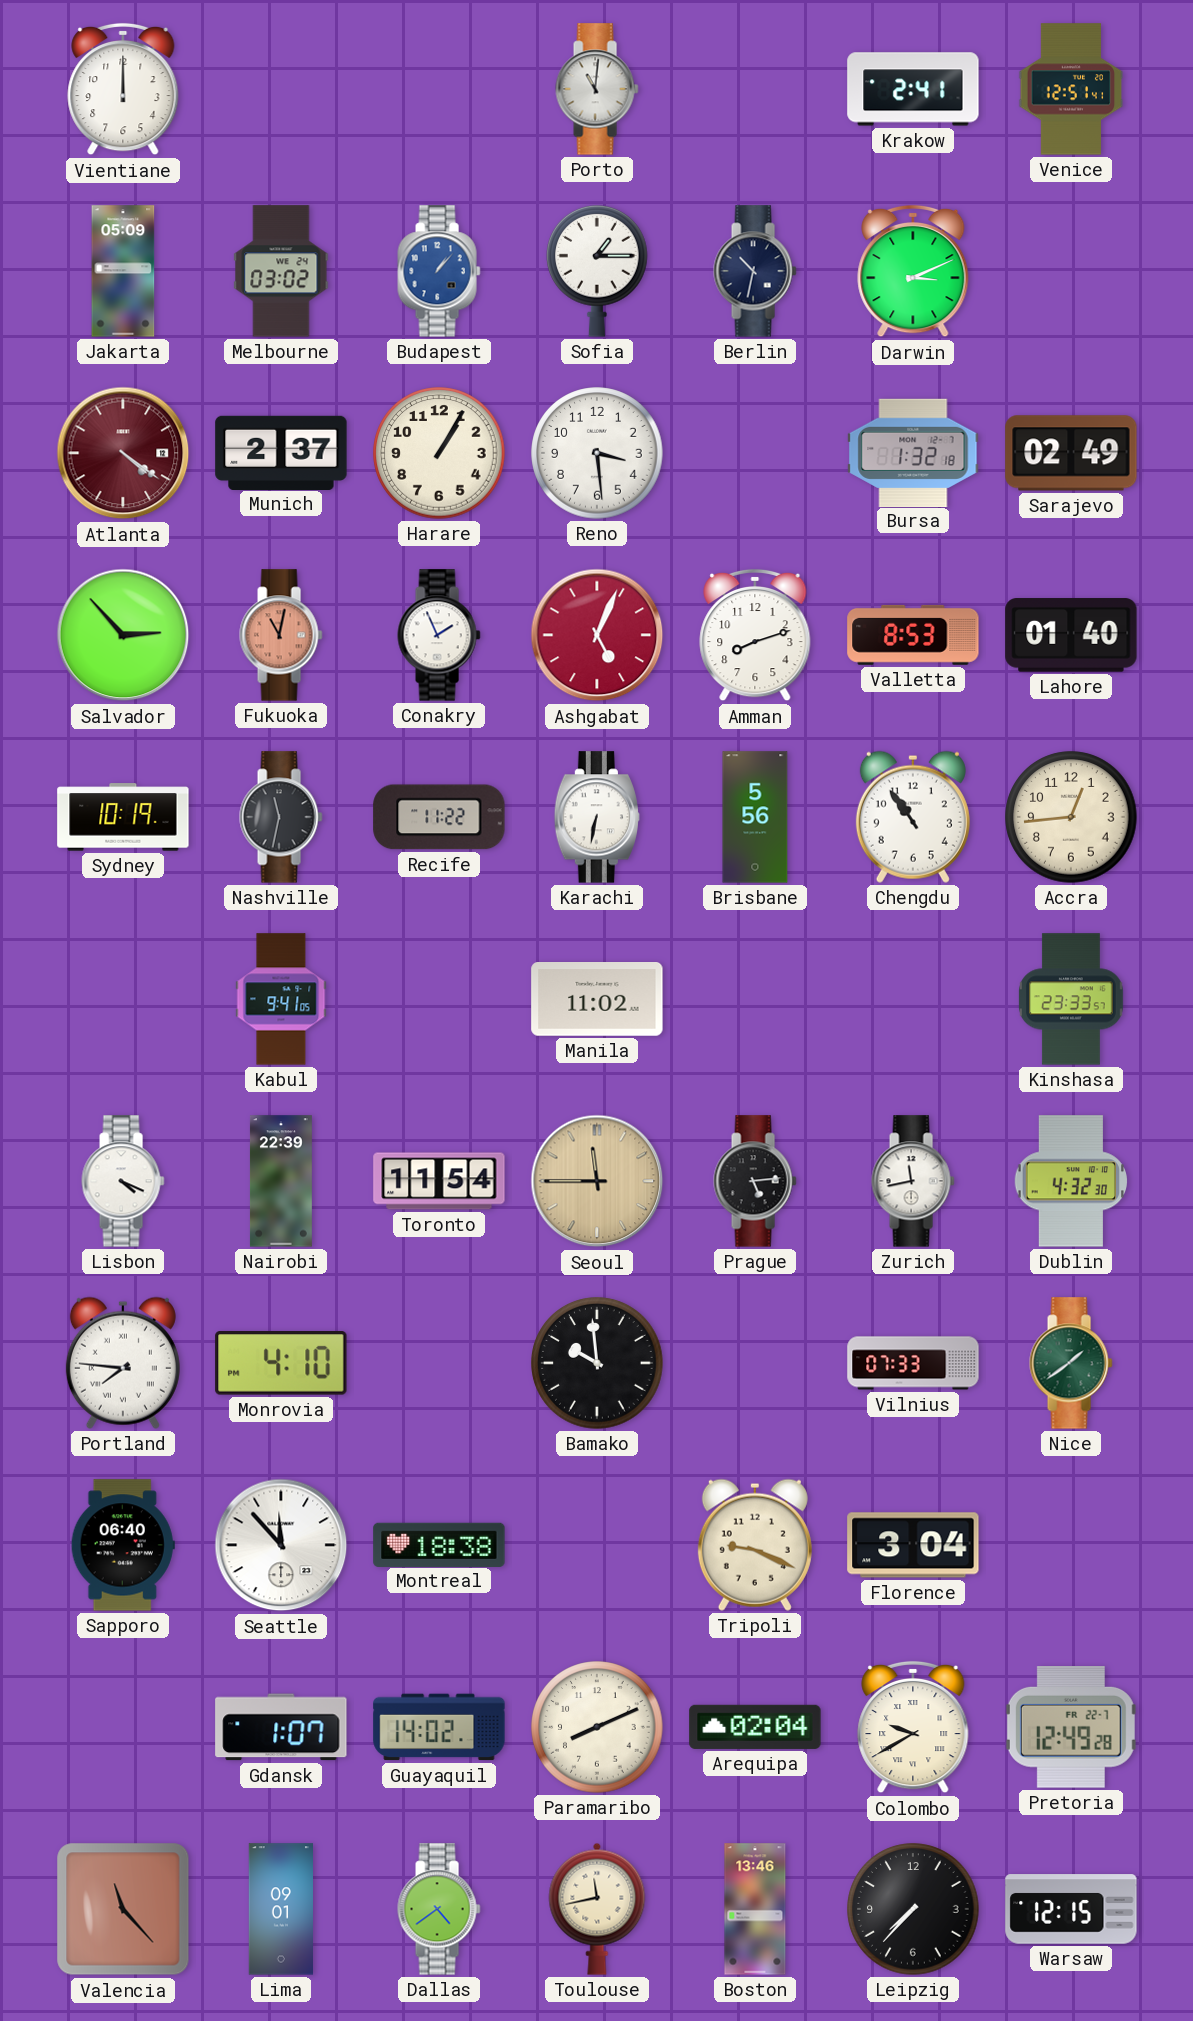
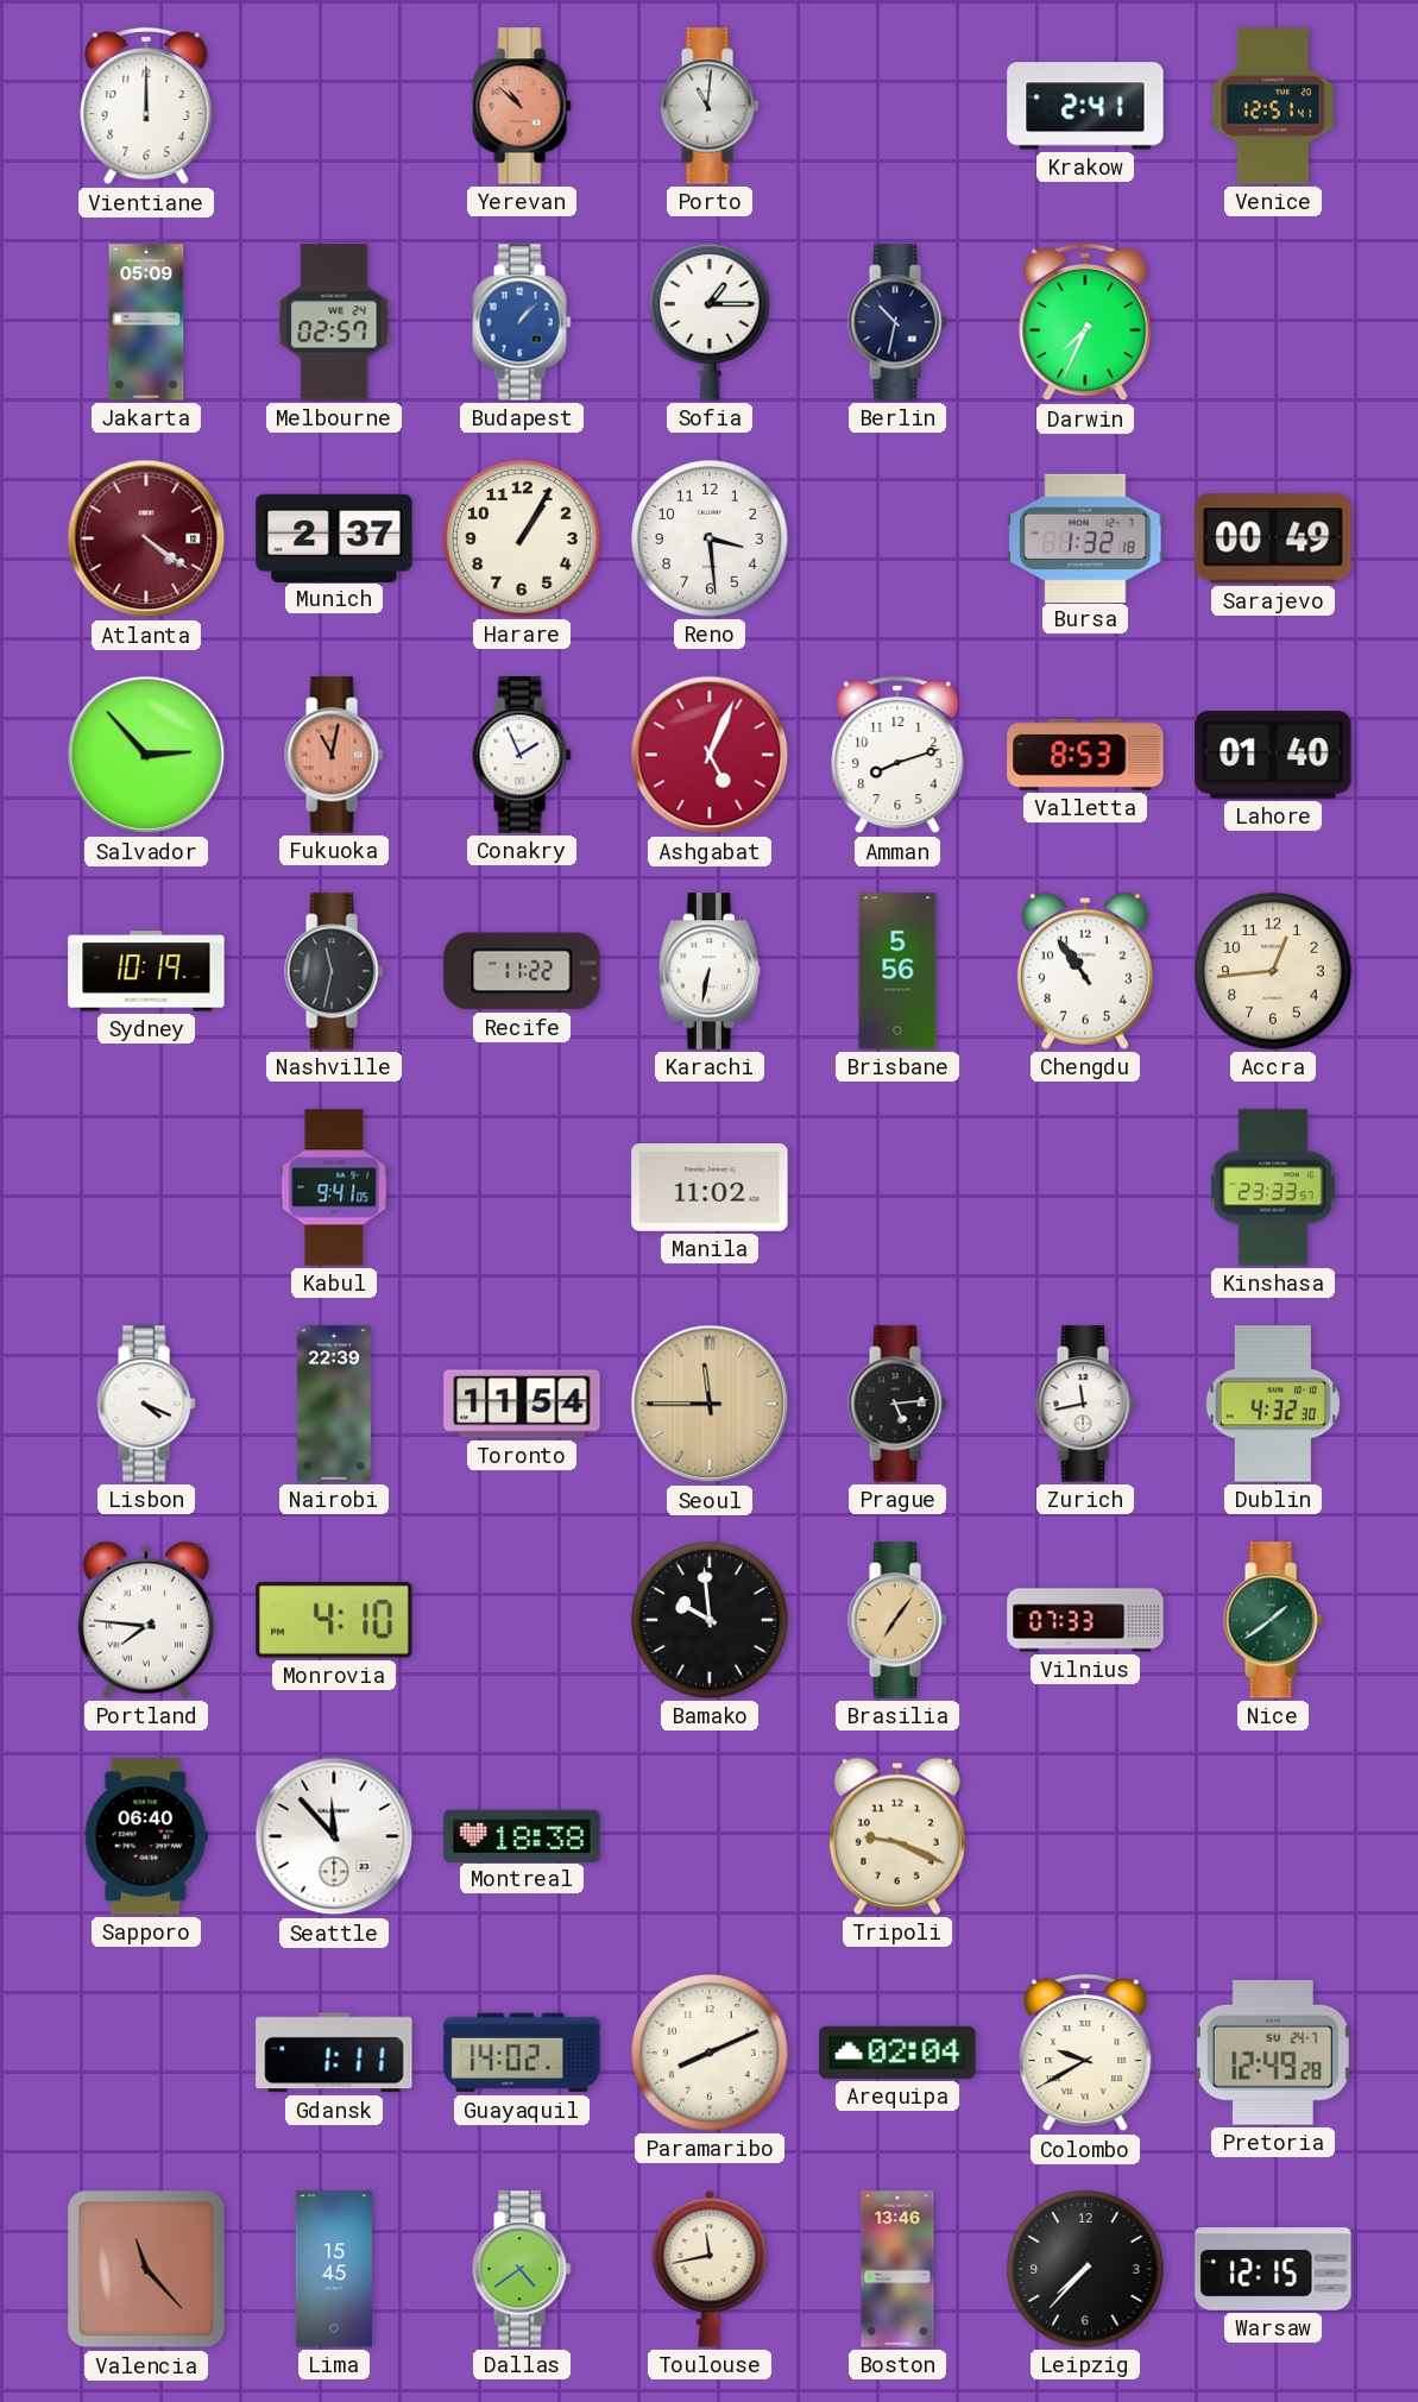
Yerevan: none -> 10:52
Melbourne: 03:02 -> 02:57
Darwin: 3:11 -> 7:34
Sarajevo: 02:49 -> 00:49
Brasilia: none -> 7:06
Florence: 3:04 -> none
Gdansk: 1:07 -> 1:11
Pretoria date: FR 22-7 -> SU 24-7
Lima: 09:01 -> 15:45
